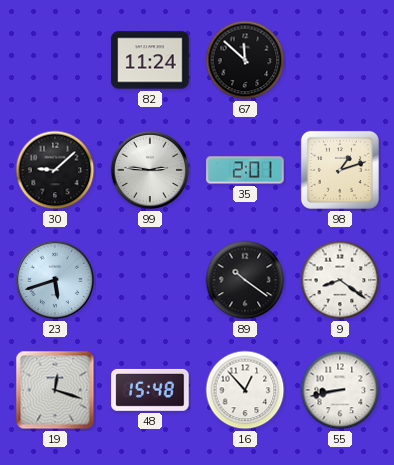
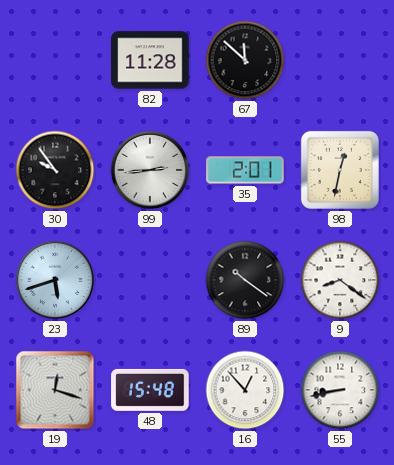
82: 11:24 -> 11:28
30: 9:08 -> 9:54
99: 2:46 -> 2:44
98: 1:12 -> 12:32
